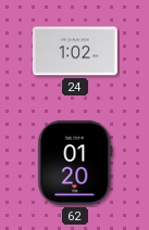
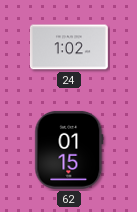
62: 01:20 -> 01:15
